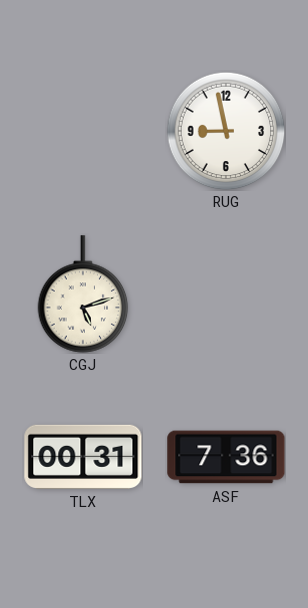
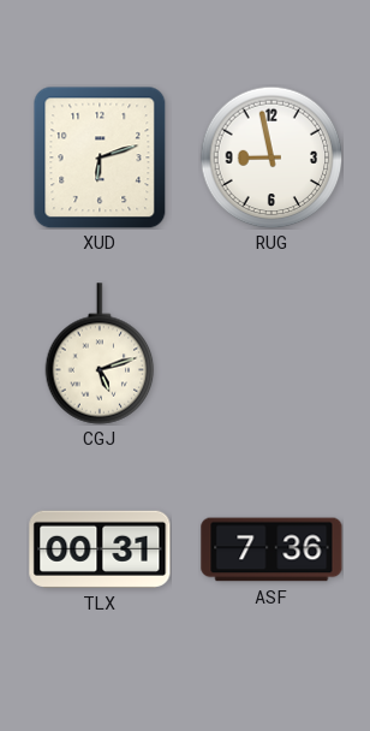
XUD: none -> 6:12
